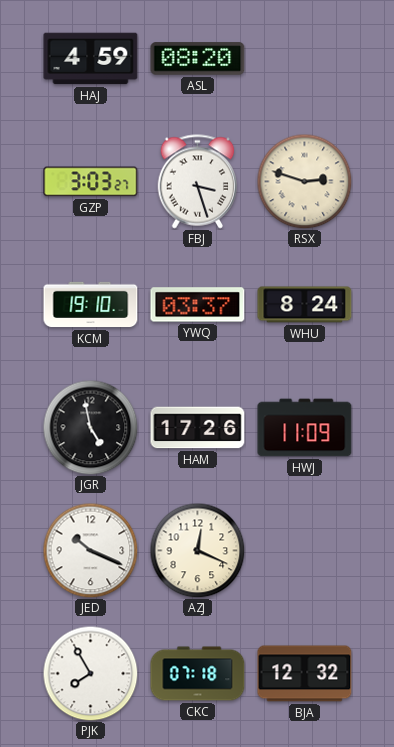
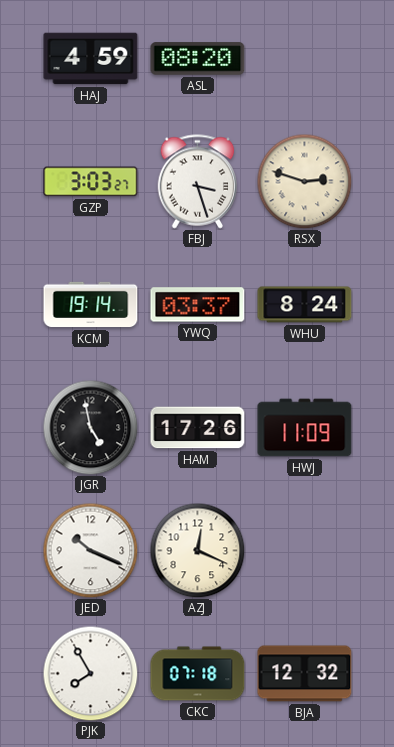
KCM: 19:10 -> 19:14
